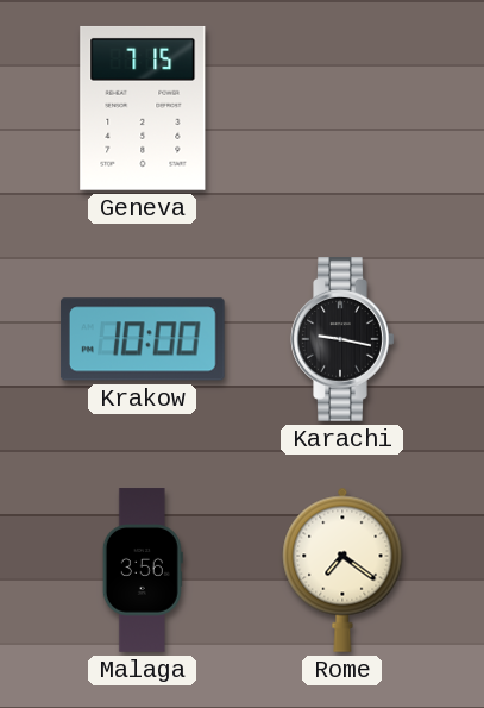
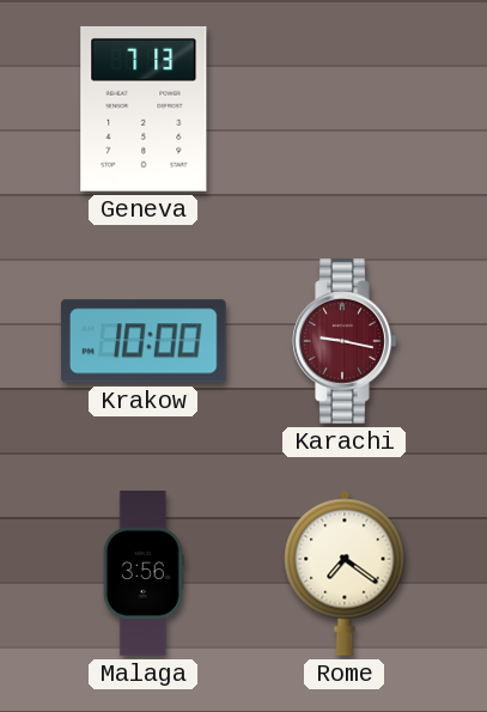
Geneva: 7:15 -> 7:13
Karachi dial: black -> burgundy
